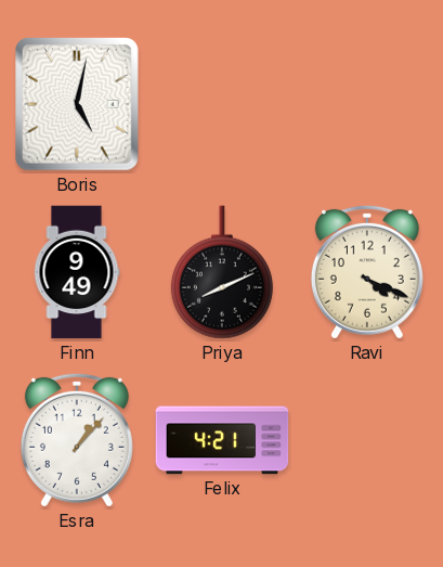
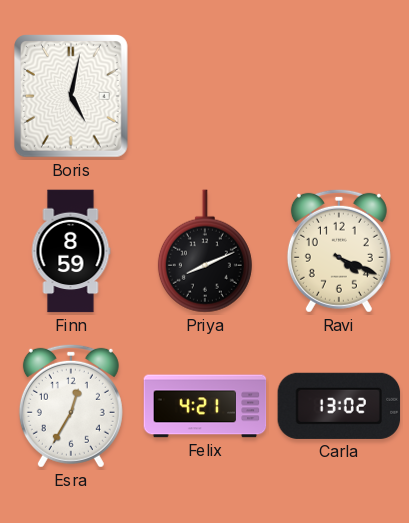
Finn: 9:49 -> 8:59
Esra: 1:07 -> 12:35
Carla: none -> 13:02
